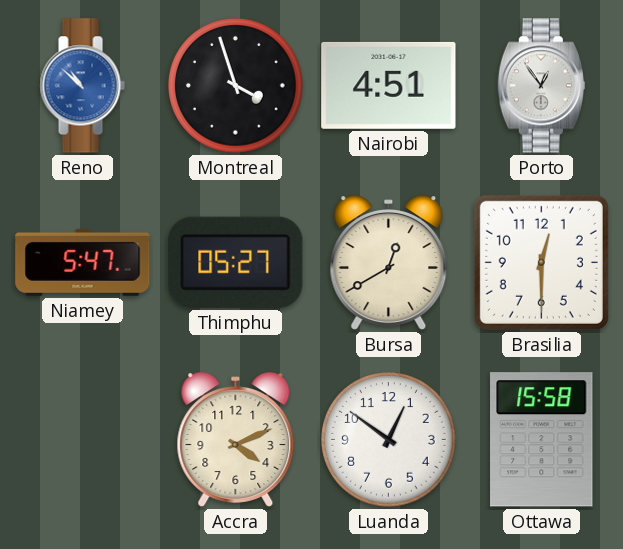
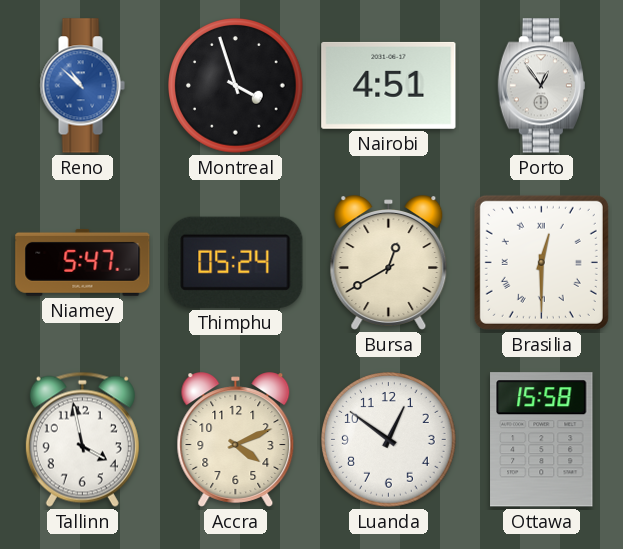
Thimphu: 05:27 -> 05:24
Brasilia numerals: Arabic -> Roman
Tallinn: none -> 3:58
